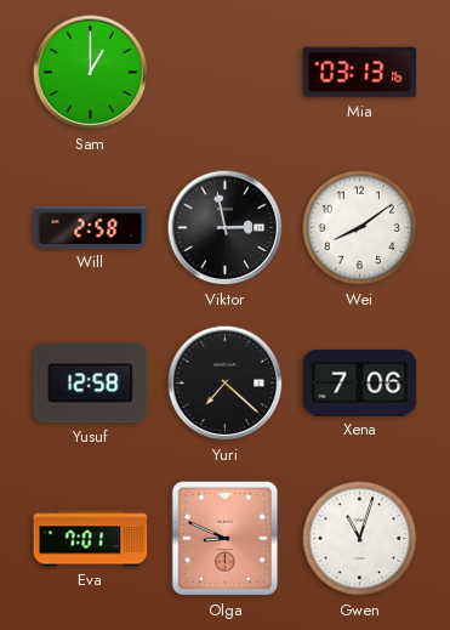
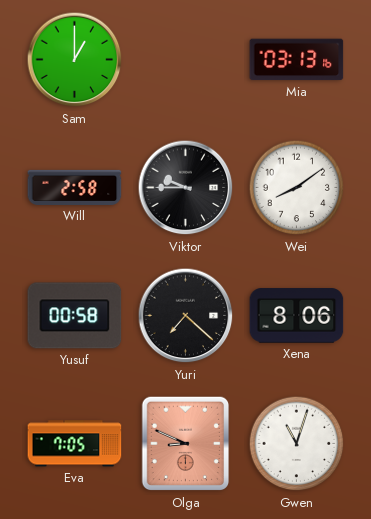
Viktor: 2:58 -> 9:45
Yusuf: 12:58 -> 00:58
Xena: 7:06 -> 8:06
Eva: 7:01 -> 7:05
